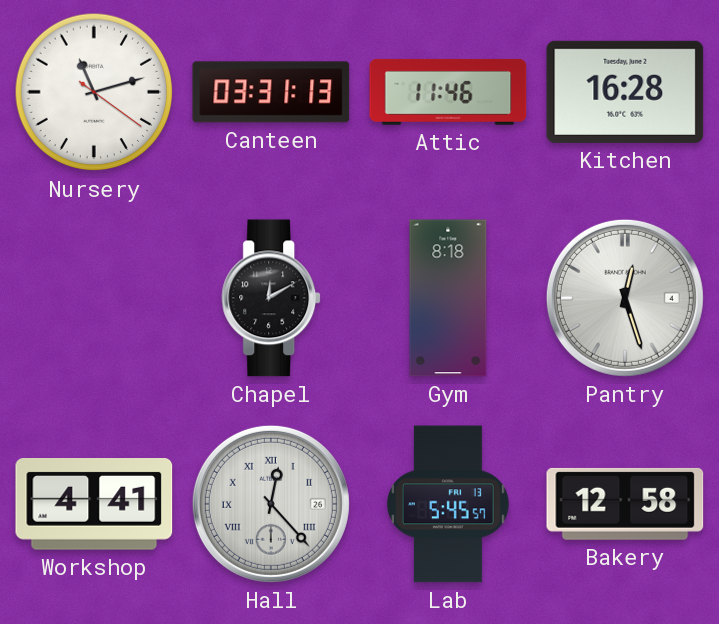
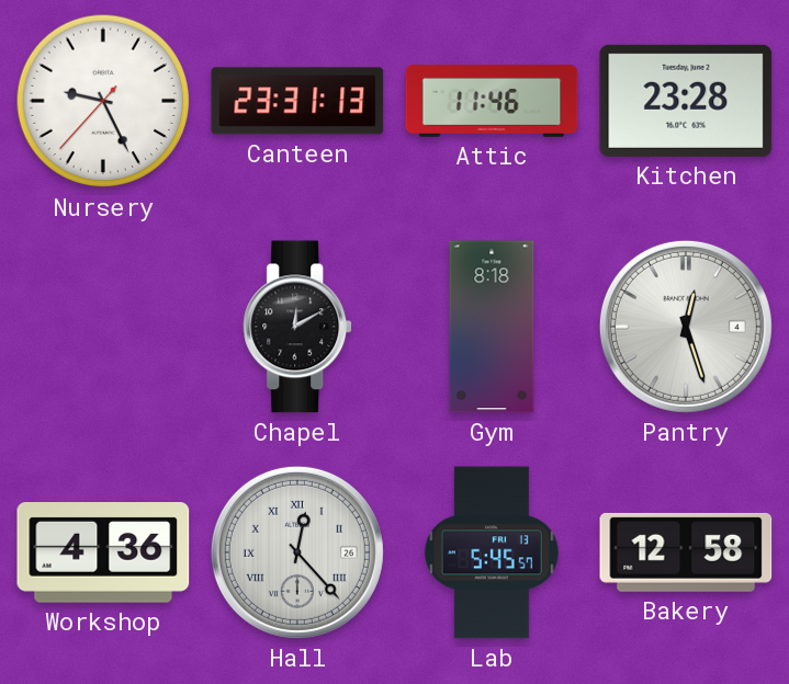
Nursery: 11:12 -> 9:25
Canteen: 03:31 -> 23:31
Kitchen: 16:28 -> 23:28
Workshop: 4:41 -> 4:36
